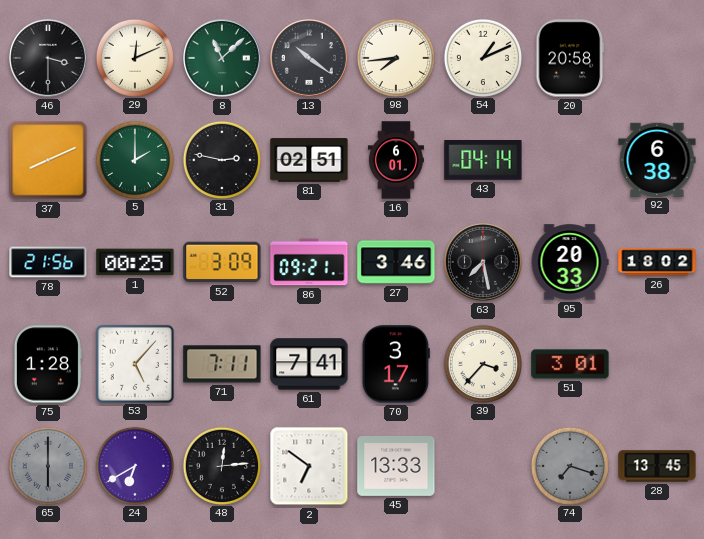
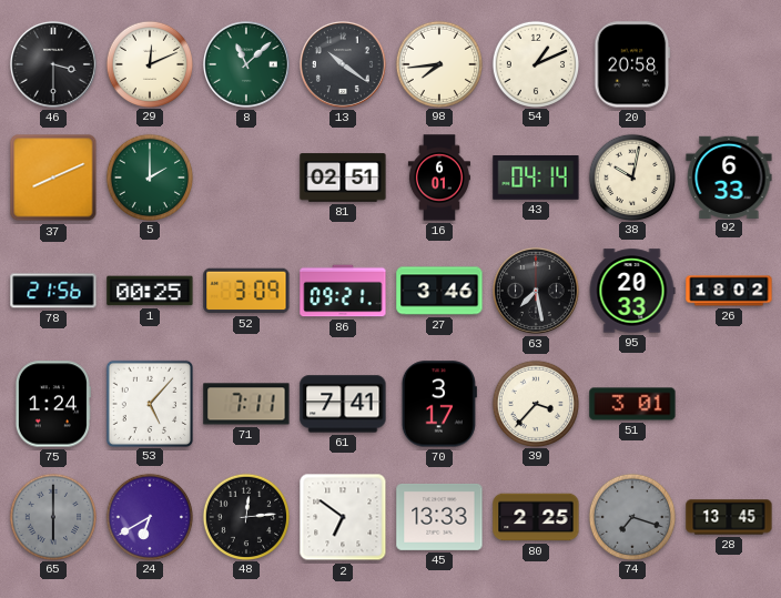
31: 2:47 -> none
38: none -> 10:02
92: 6:38 -> 6:33
75: 1:28 -> 1:24
80: none -> 2:25
